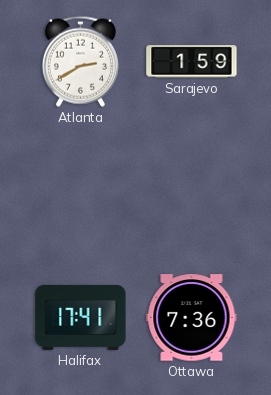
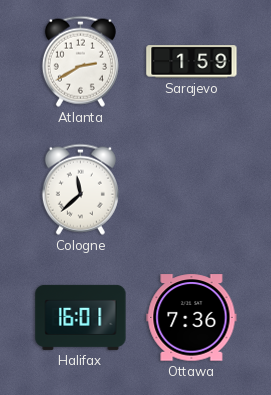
Cologne: none -> 11:38
Halifax: 17:41 -> 16:01
